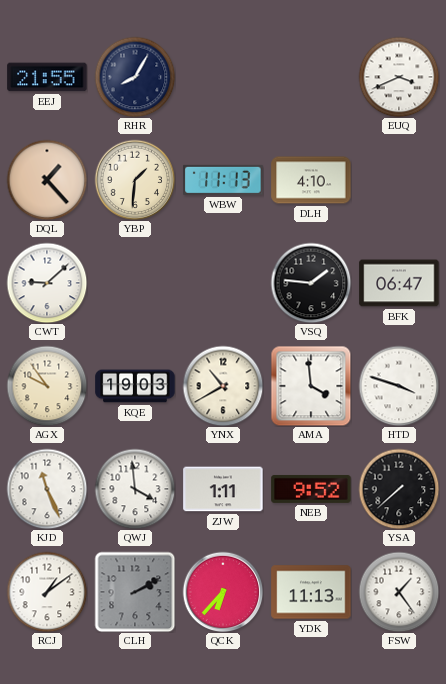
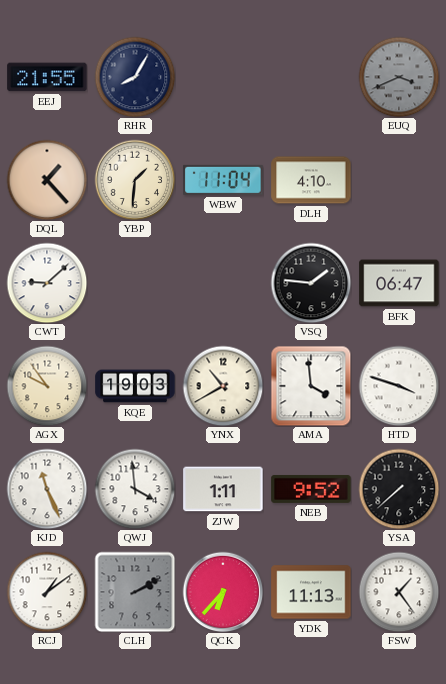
EUQ dial: white -> grey
WBW: 11:13 -> 11:04
